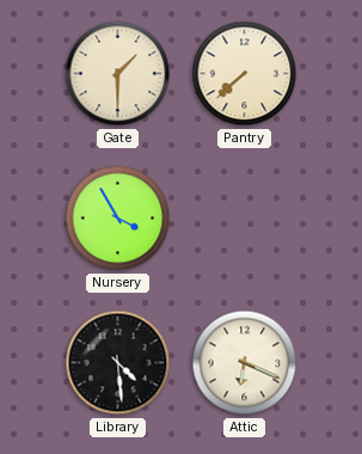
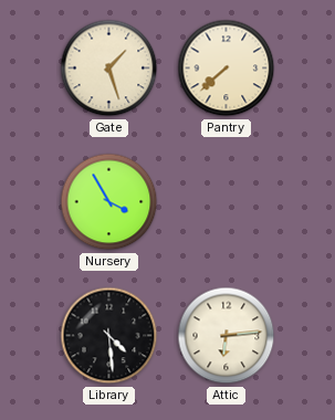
Gate: 1:30 -> 1:27
Attic: 6:19 -> 6:14
